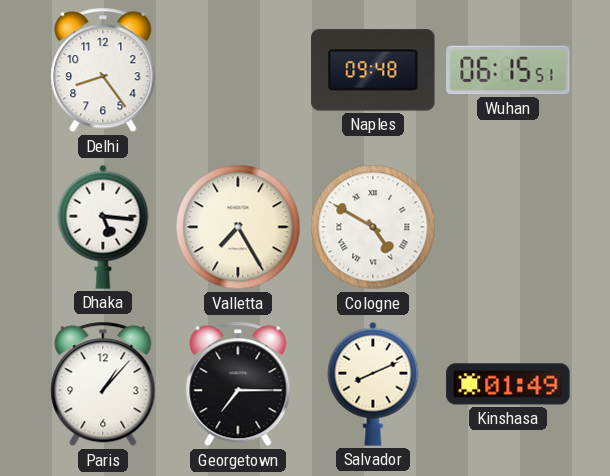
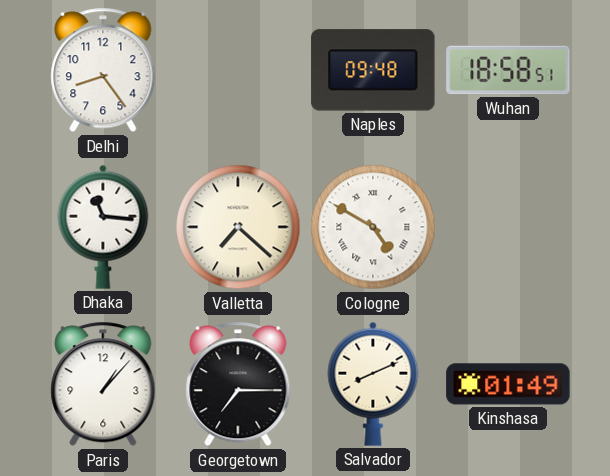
Wuhan: 06:15 -> 18:58
Dhaka: 5:16 -> 11:16
Valletta: 7:25 -> 7:22
